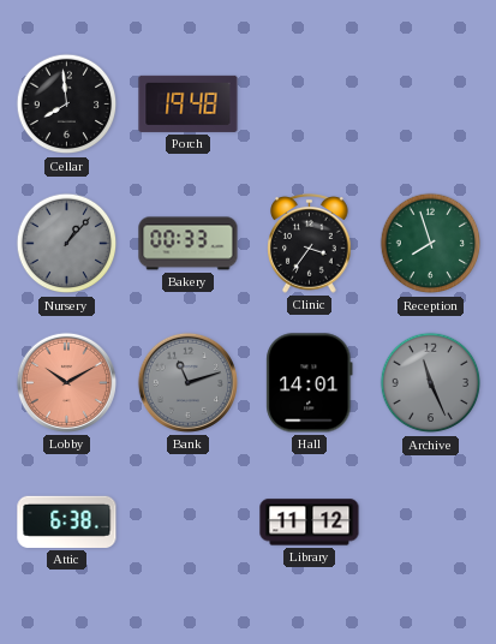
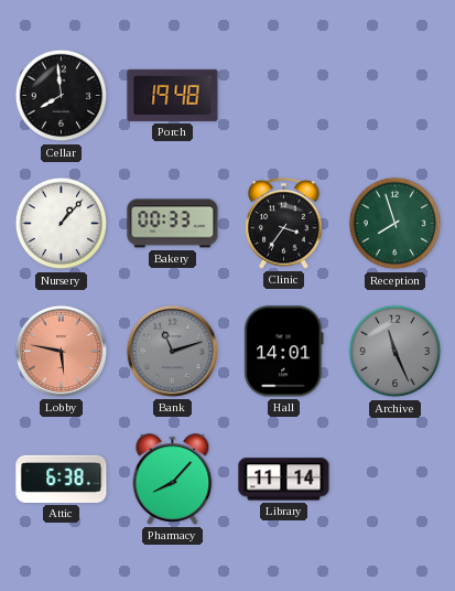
Nursery dial: grey -> white
Lobby: 10:10 -> 5:47
Pharmacy: none -> 8:07
Library: 11:12 -> 11:14
